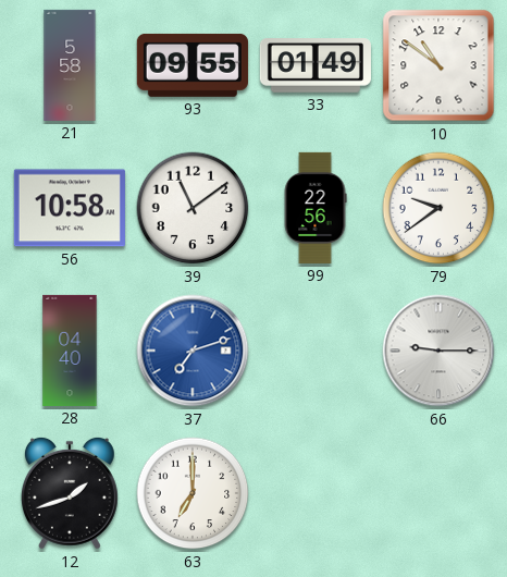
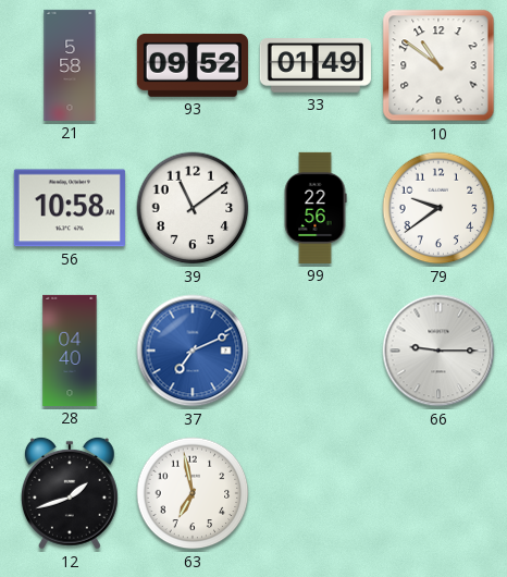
93: 09:55 -> 09:52
37: 7:12 -> 7:11
63: 7:00 -> 6:58
